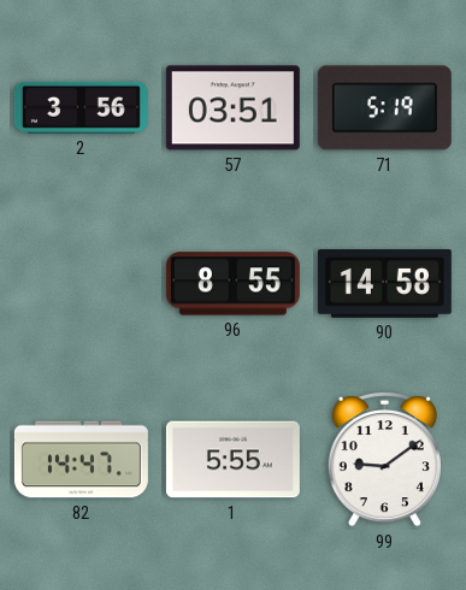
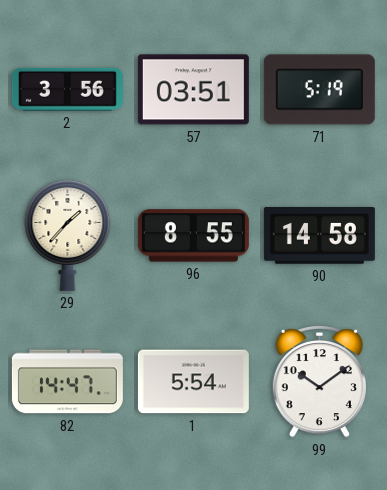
29: none -> 1:37
1: 5:55 -> 5:54
99: 9:09 -> 10:09
